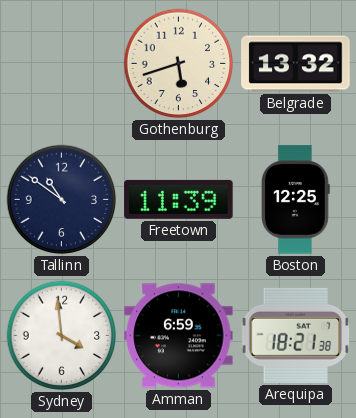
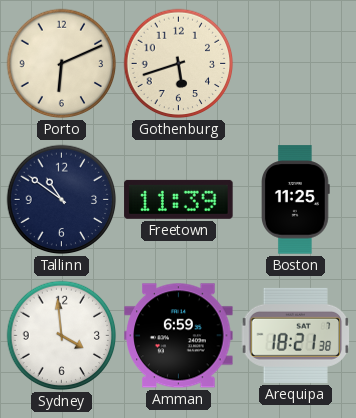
Porto: none -> 6:11
Belgrade: 13:32 -> none
Boston: 12:25 -> 11:25
